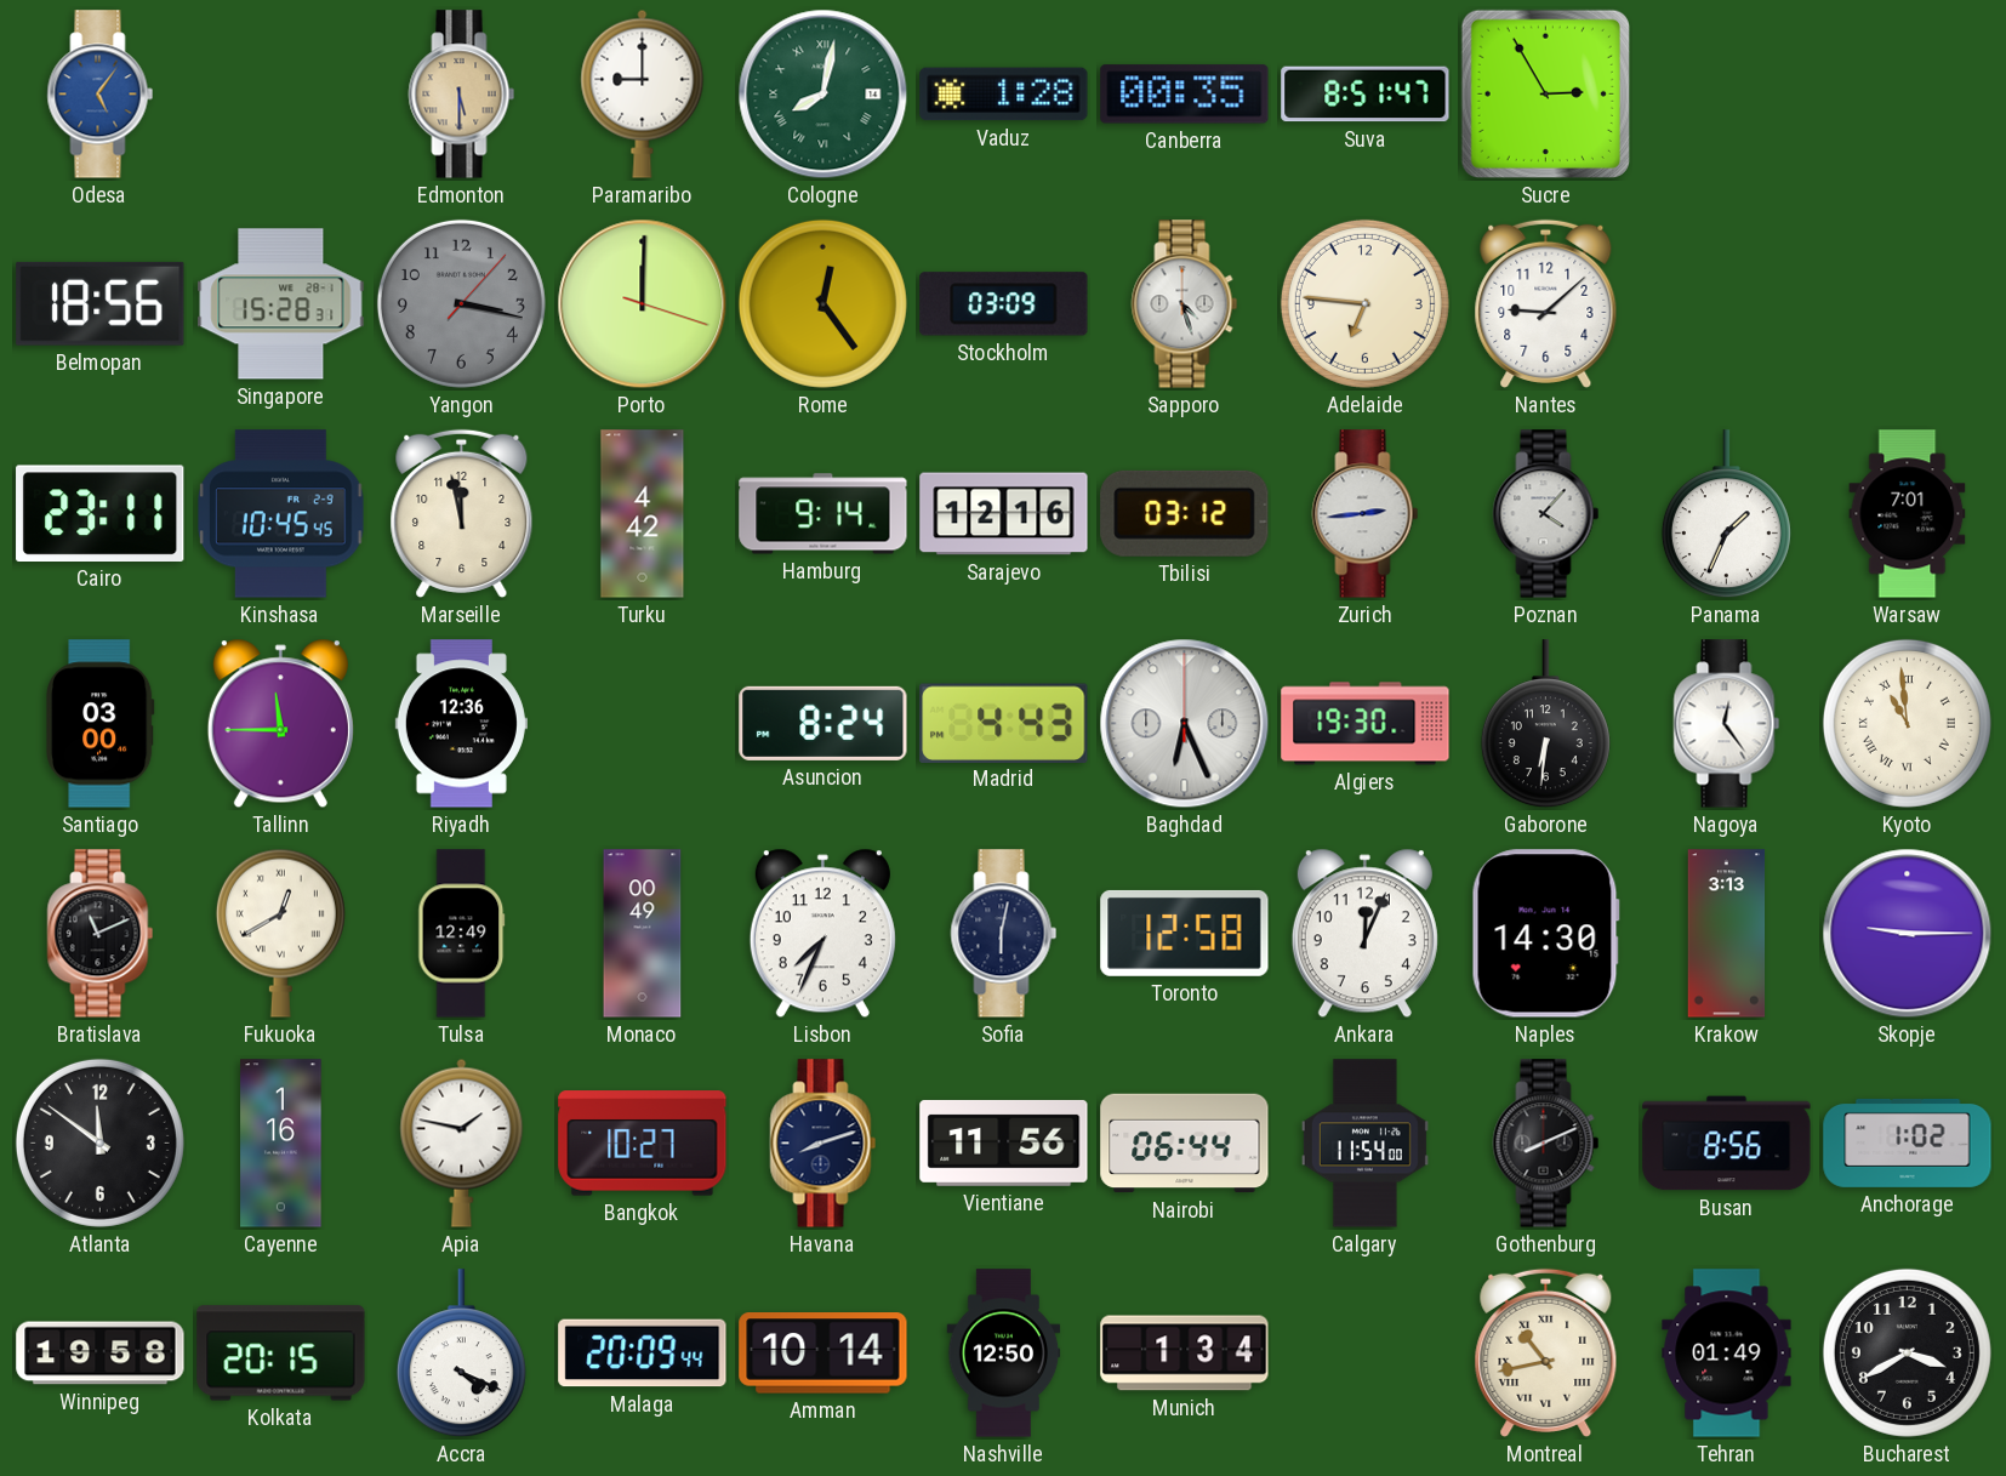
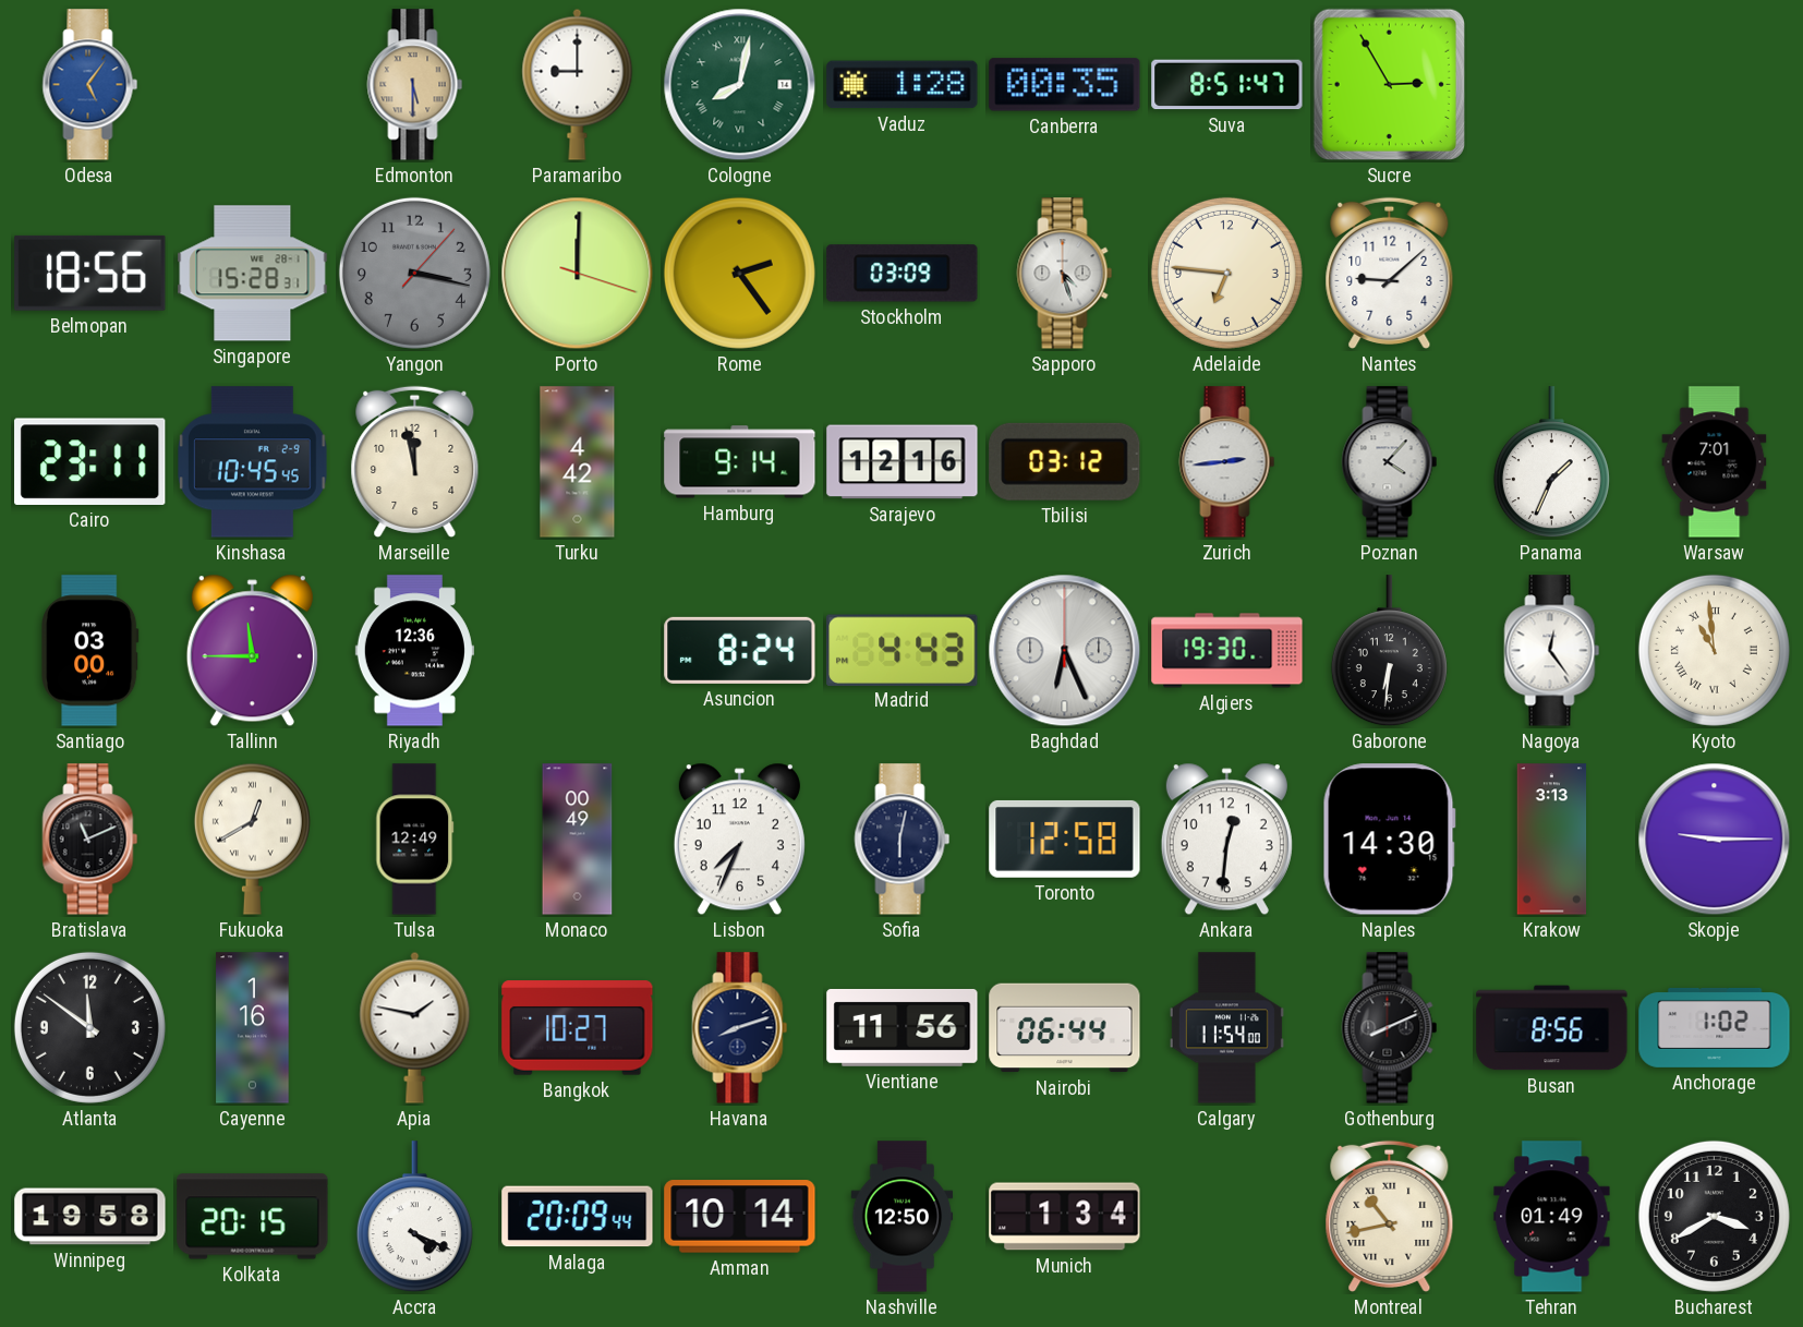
Rome: 12:24 -> 2:24
Ankara: 12:04 -> 12:31
